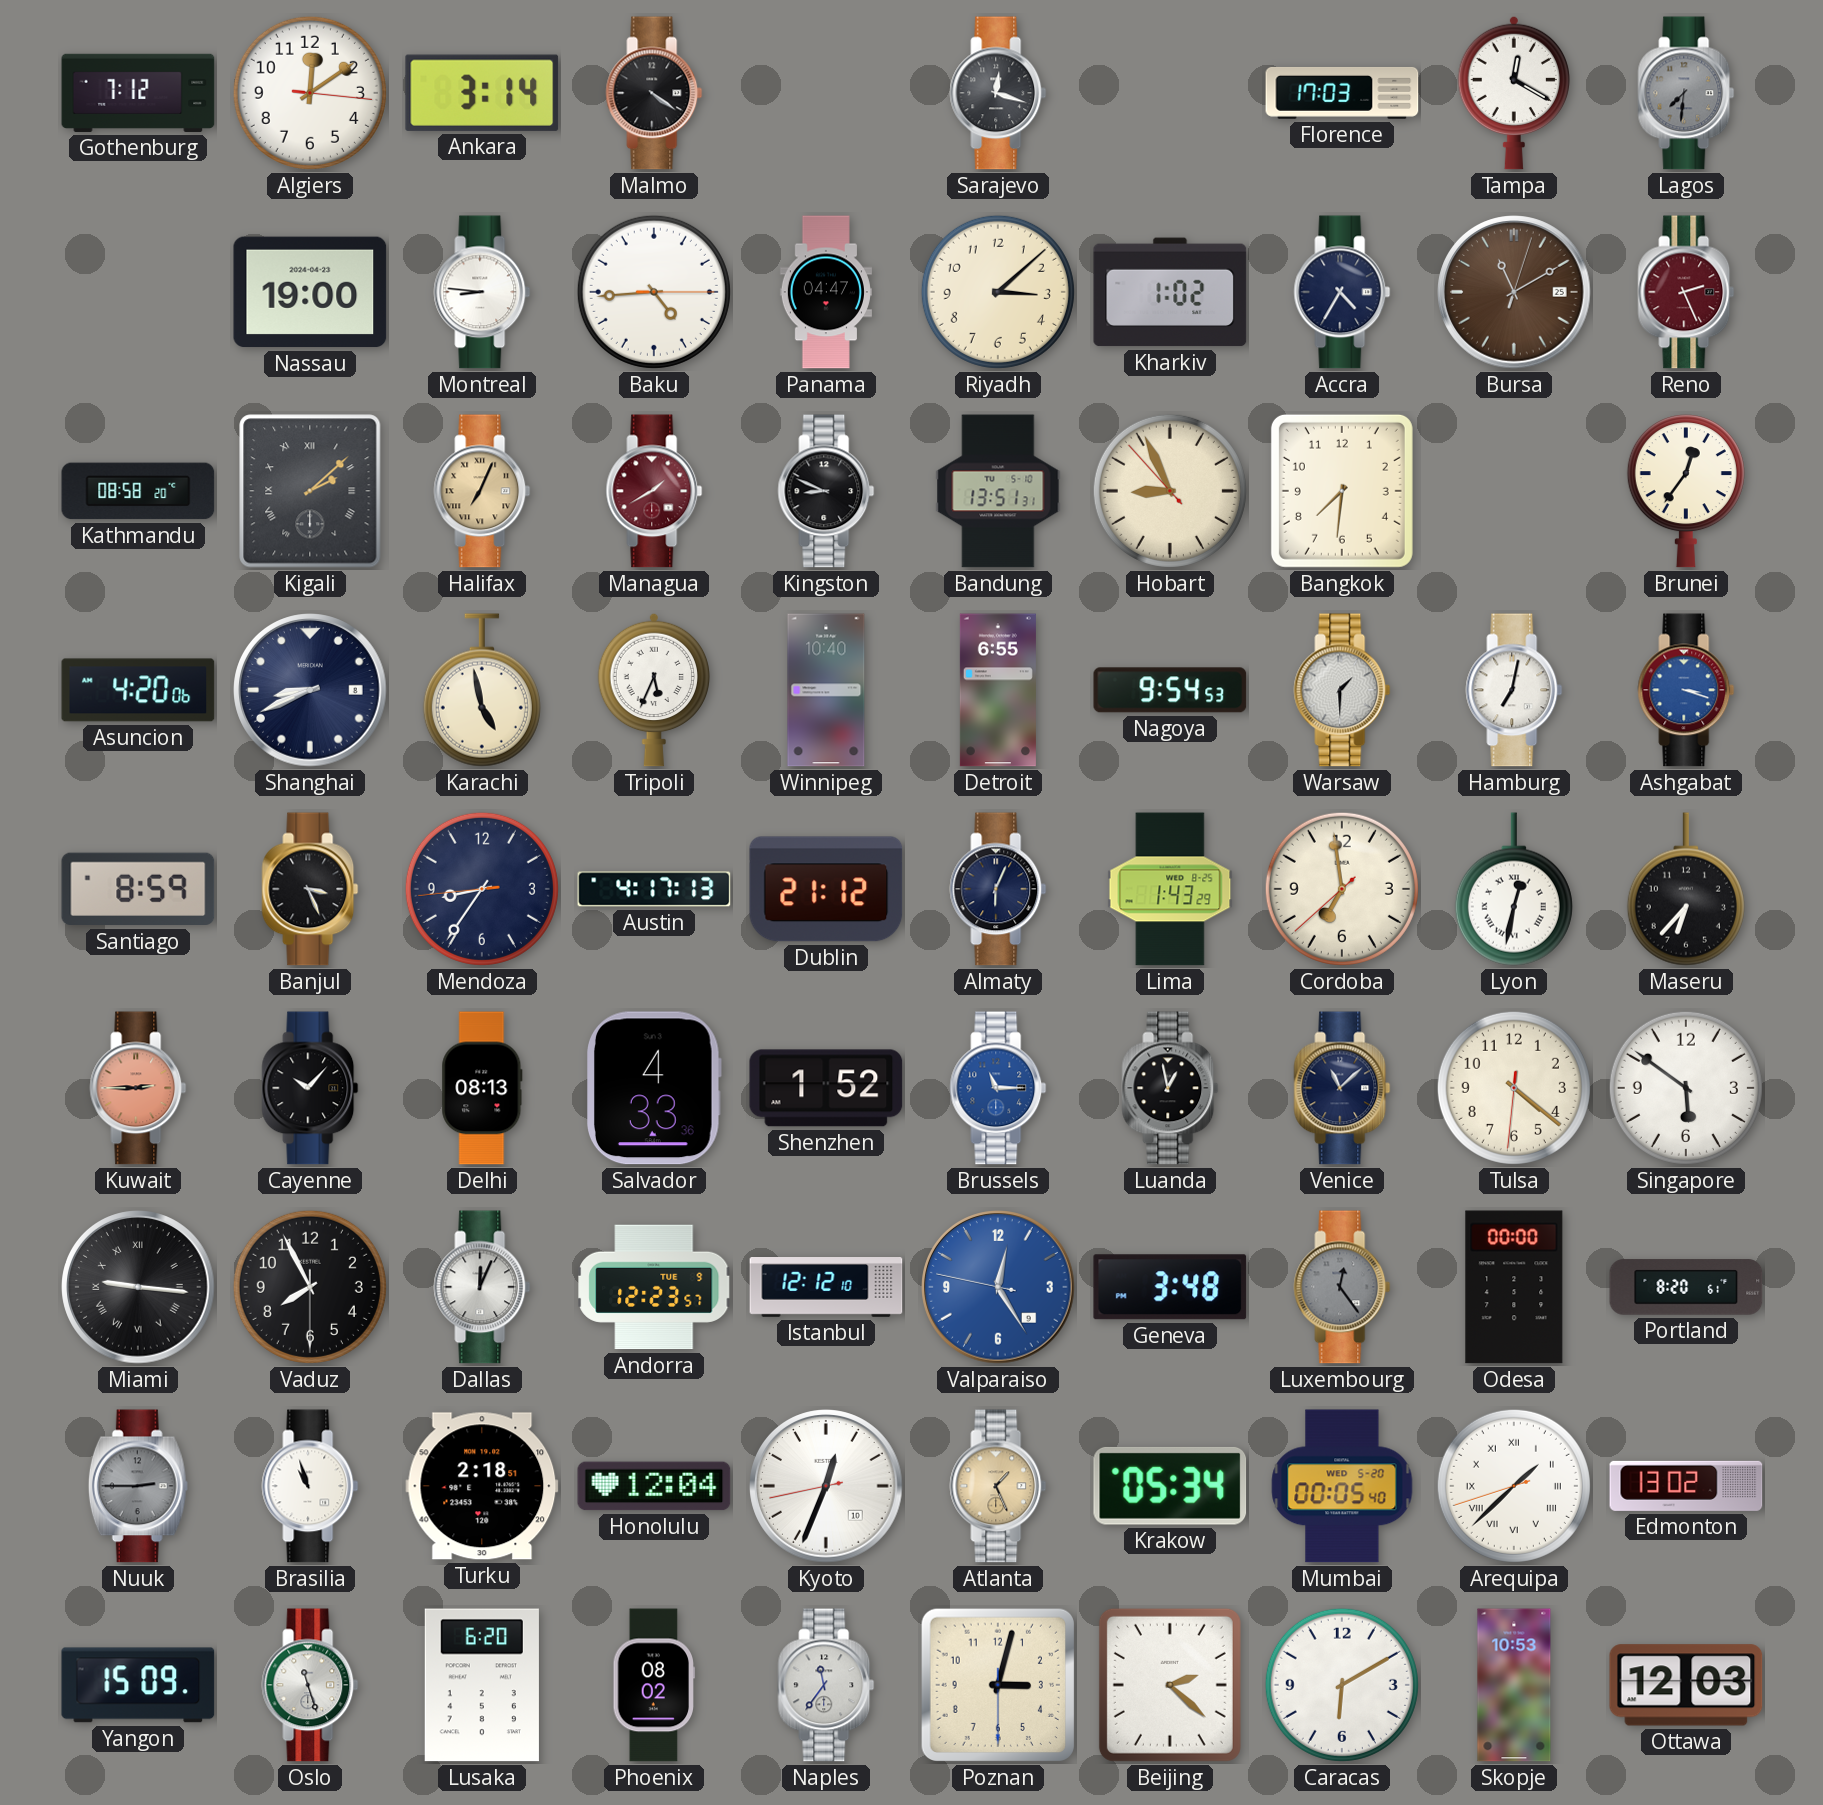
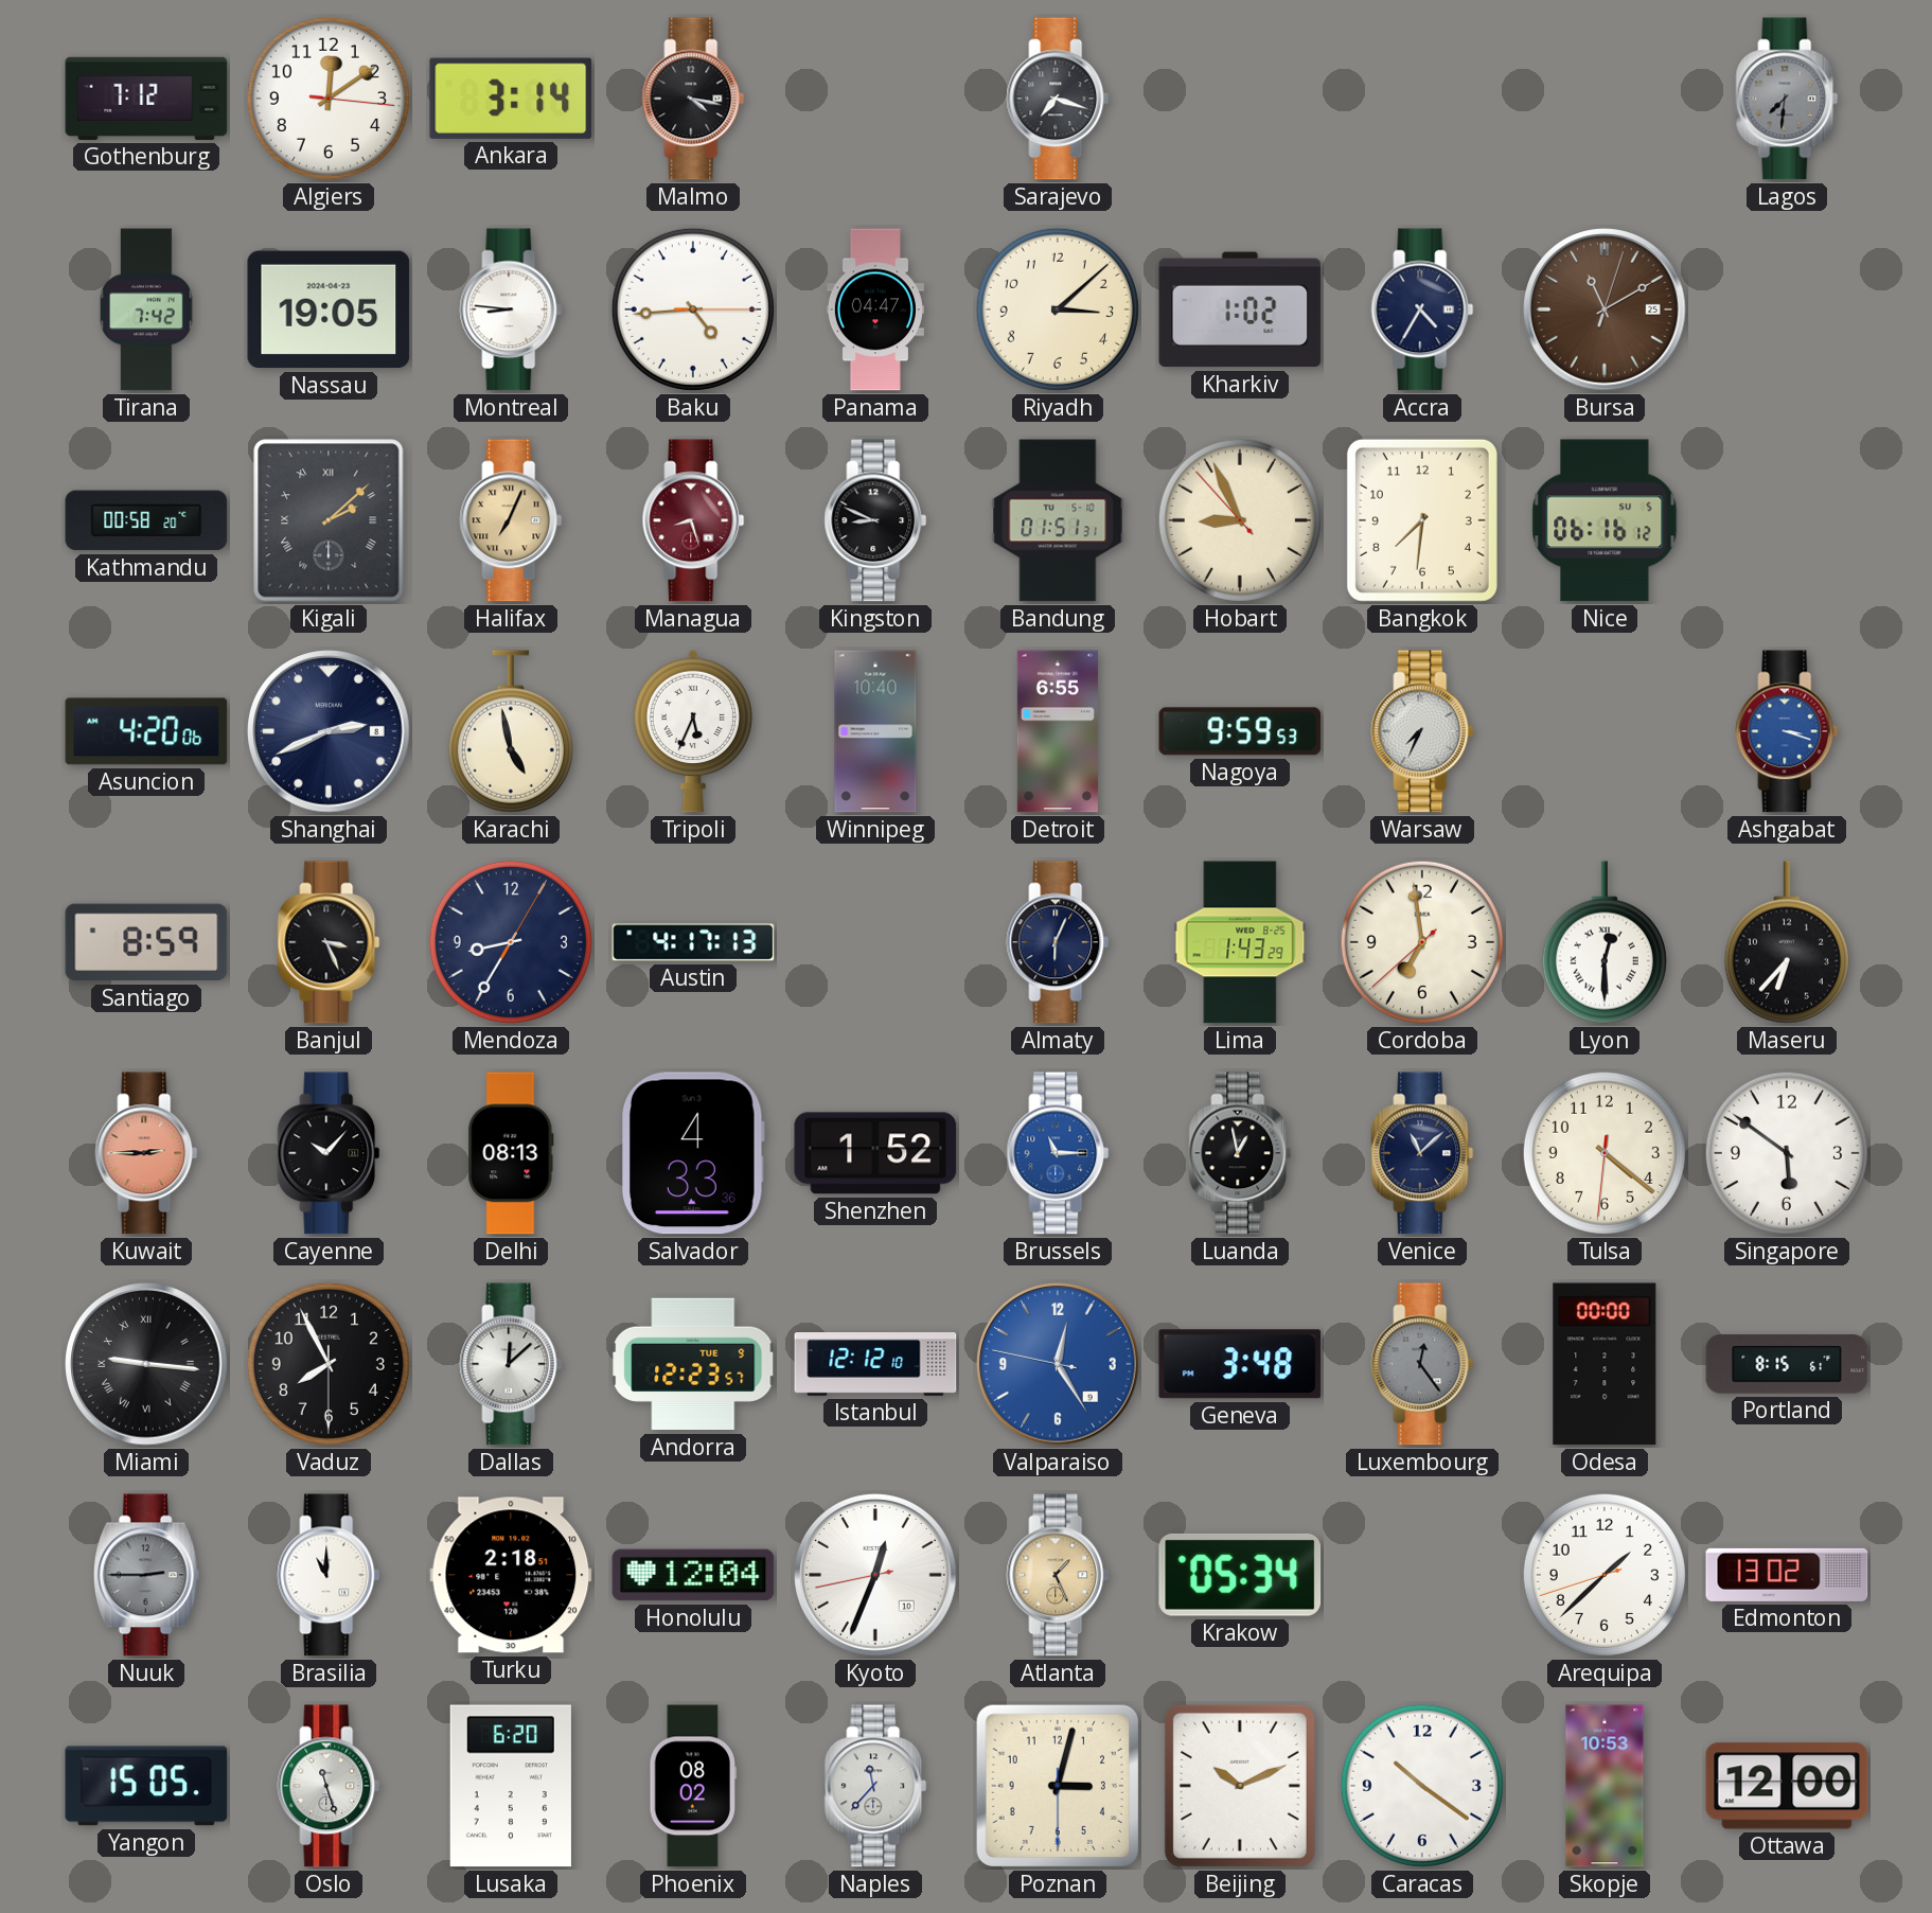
Malmo: 4:21 -> 4:17
Sarajevo: 12:18 -> 7:18
Florence: 17:03 -> none
Tampa: 12:20 -> none
Tirana: none -> 7:42
Nassau: 19:00 -> 19:05
Reno: 2:26 -> none
Kathmandu: 08:58 -> 00:58
Managua: 1:40 -> 8:27
Bandung: 13:51 -> 01:51
Nice: none -> 06:16
Brunei: 12:36 -> none
Shanghai: 8:41 -> 2:41
Nagoya: 9:54 -> 9:59
Warsaw: 1:30 -> 7:34
Hamburg: 7:02 -> none
Mendoza: 8:35:44 -> 8:35:05
Dublin: 21:12 -> none
Lyon: 12:32 -> 12:30
Dallas: 12:04 -> 12:08
Portland: 8:20 -> 8:15
Brasilia: 10:57 -> 11:00
Mumbai: 00:05 -> none
Arequipa numerals: Roman -> Arabic
Yangon: 15:09 -> 15:05
Naples: 11:36 -> 11:37
Beijing: 2:22 -> 10:11
Caracas: 6:10 -> 10:21
Ottawa: 12:03 -> 12:00
